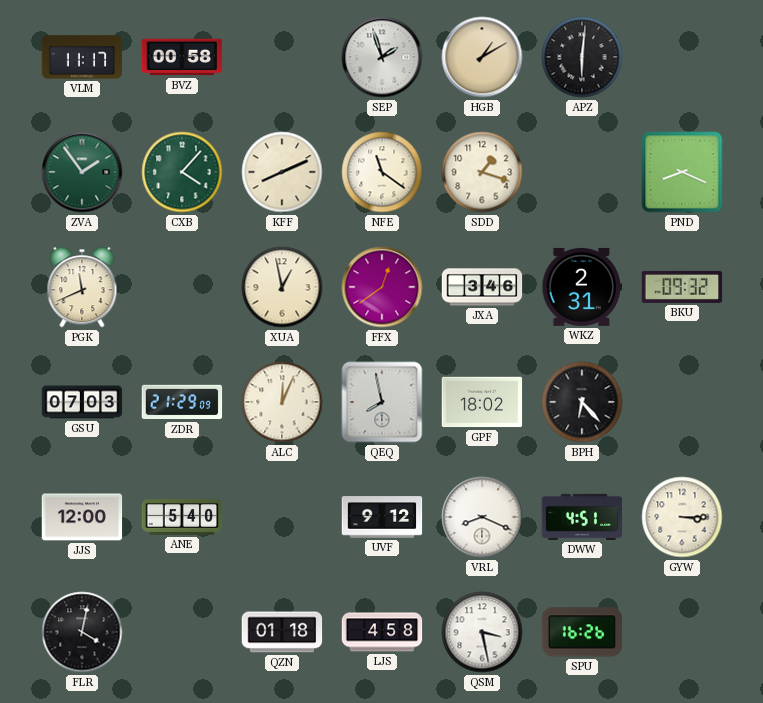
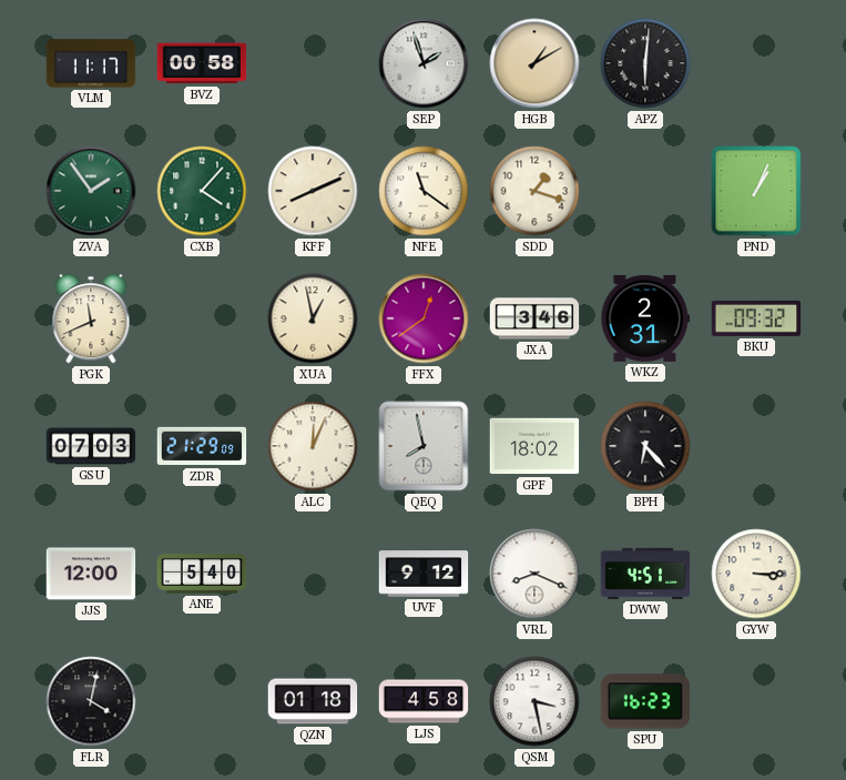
PND: 8:19 -> 1:04
SPU: 16:26 -> 16:23
